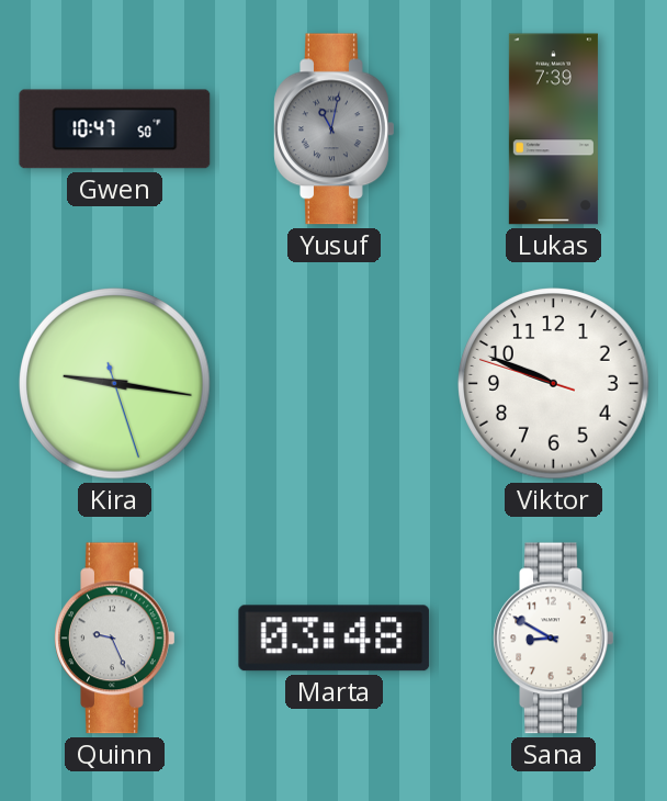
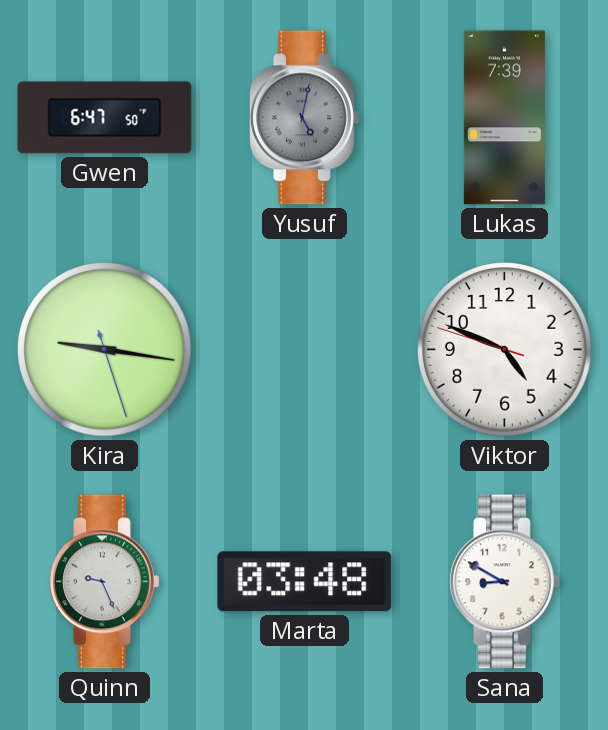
Gwen: 10:47 -> 6:47
Yusuf: 11:02 -> 5:02
Viktor: 9:48 -> 4:48
